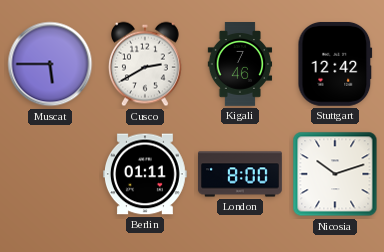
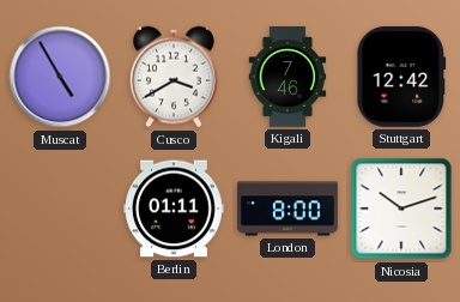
Muscat: 5:45 -> 4:55
Cusco: 2:40 -> 3:40
